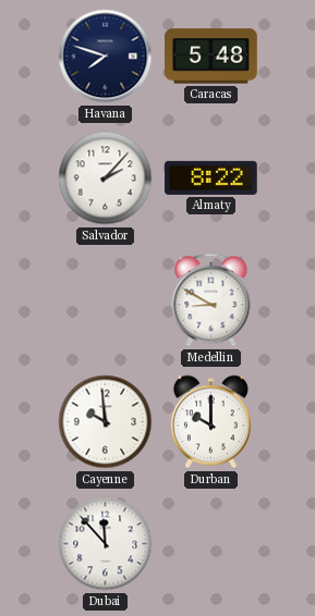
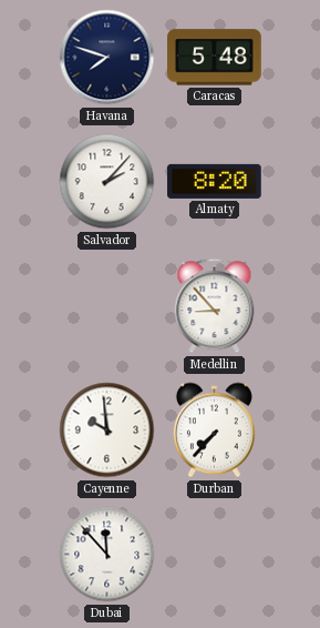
Almaty: 8:22 -> 8:20
Medellin: 8:50 -> 8:53
Durban: 10:00 -> 7:37
